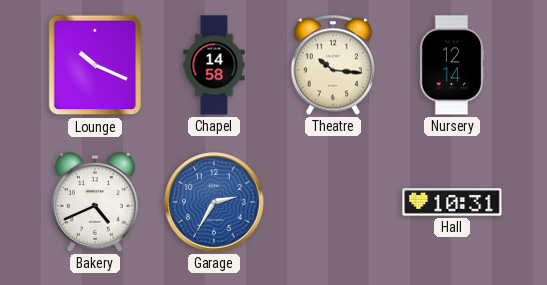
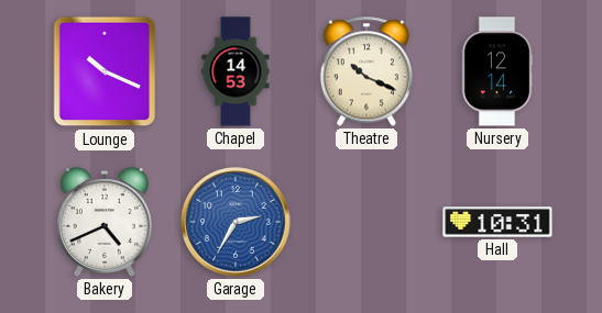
Chapel: 14:58 -> 14:53
Theatre: 10:16 -> 10:19
